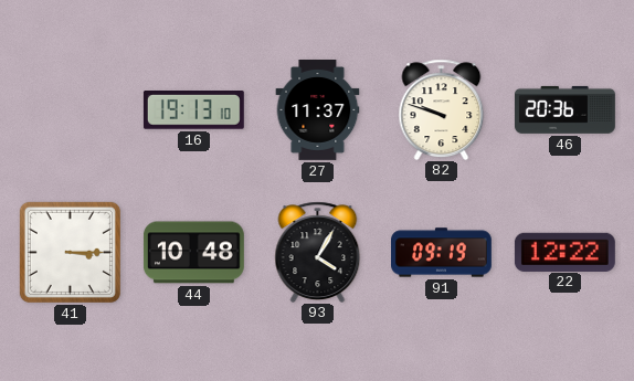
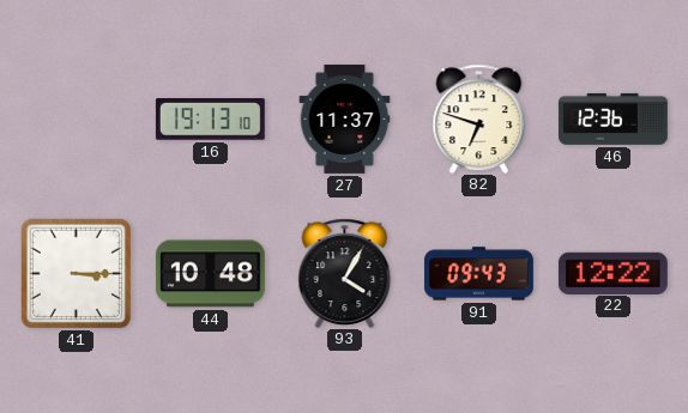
82: 9:48 -> 6:48
46: 20:36 -> 12:36
91: 09:19 -> 09:43
